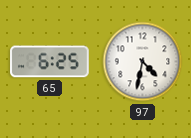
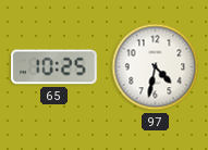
65: 6:25 -> 10:25
